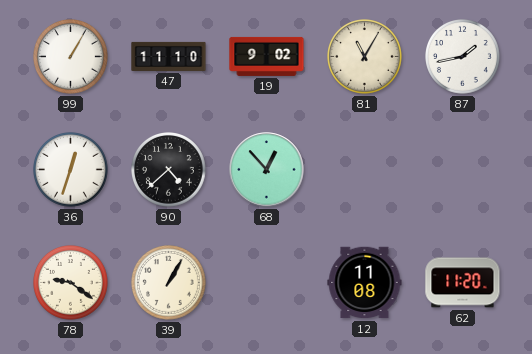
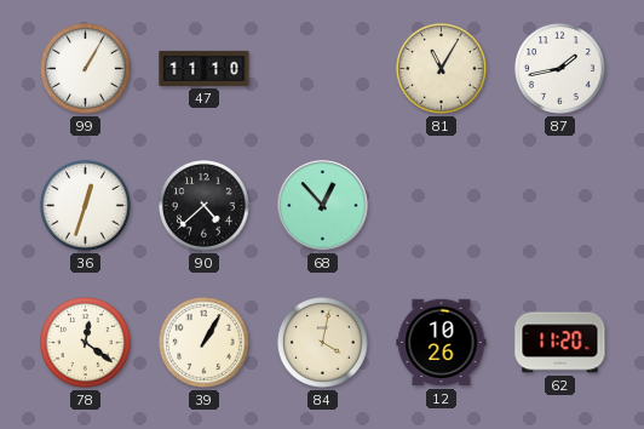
19: 9:02 -> none
78: 9:21 -> 12:21
84: none -> 4:02
12: 11:08 -> 10:26
